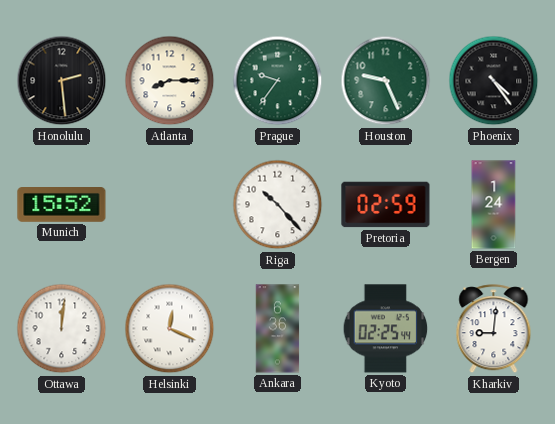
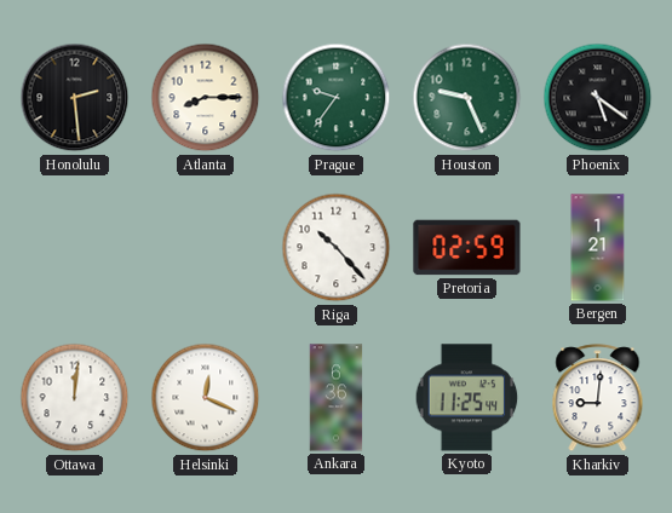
Phoenix: 4:24 -> 5:21
Munich: 15:52 -> none
Bergen: 1:24 -> 1:21
Kyoto: 02:25 -> 11:25
